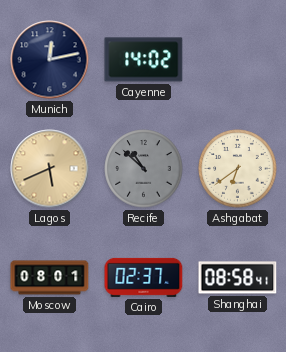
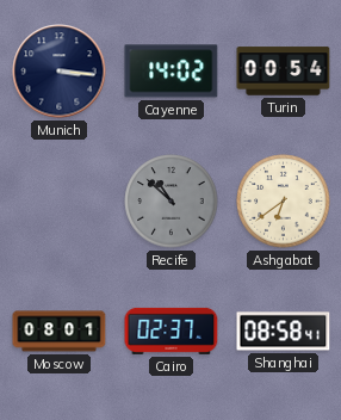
Munich: 12:13 -> 3:16
Turin: none -> 00:54
Lagos: 5:41 -> none
